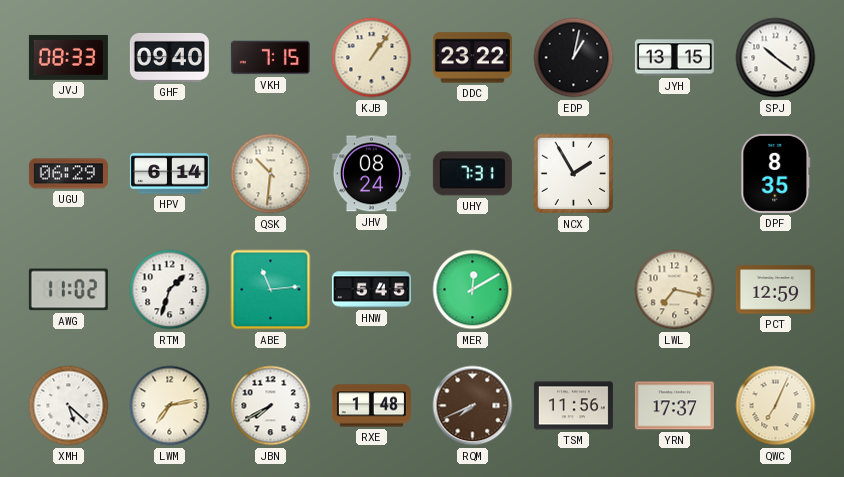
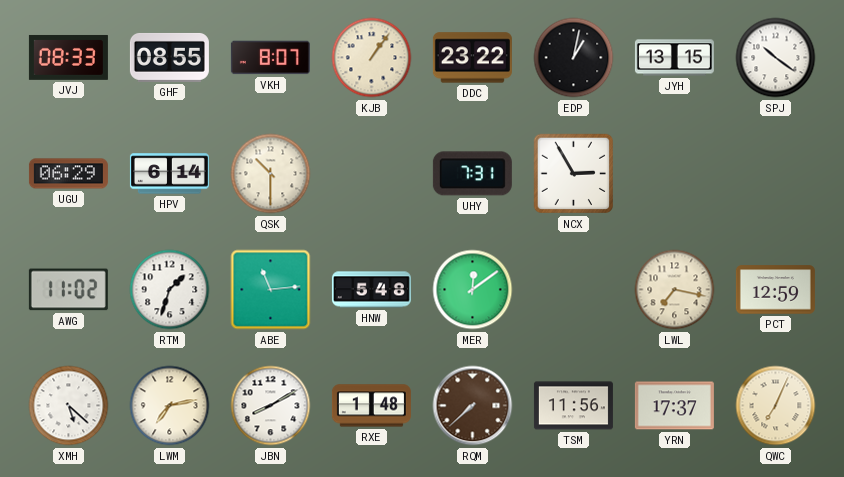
GHF: 09:40 -> 08:55
VKH: 7:15 -> 8:07
QSK: 10:31 -> 10:30
JHV: 08:24 -> none
NCX: 1:55 -> 2:55
DPF: 8:35 -> none
HNW: 5:45 -> 5:48
MER: 12:10 -> 12:09
JBN: 7:40 -> 8:10
RQM: 7:41 -> 7:38
